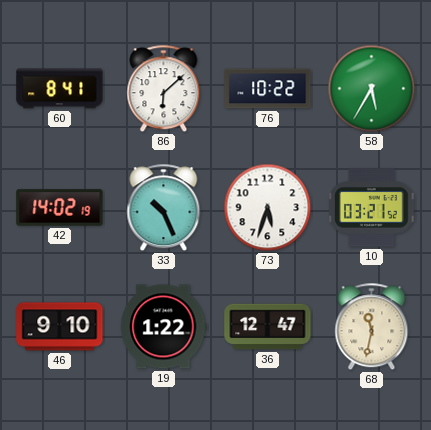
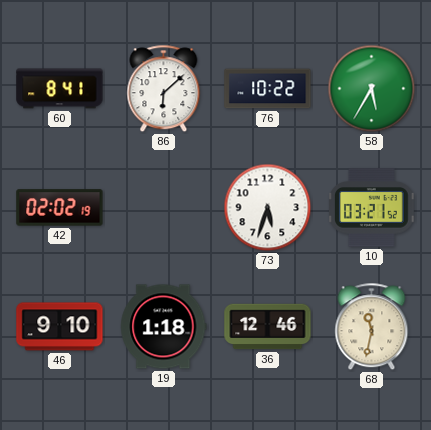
42: 14:02 -> 02:02
33: 10:26 -> none
19: 1:22 -> 1:18
36: 12:47 -> 12:46
